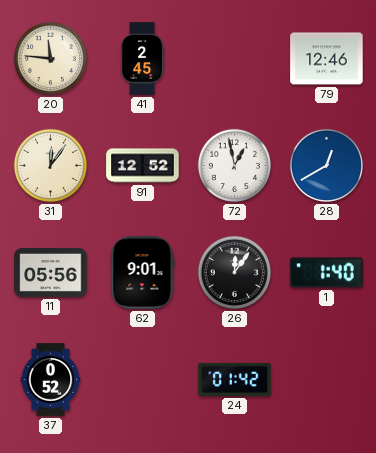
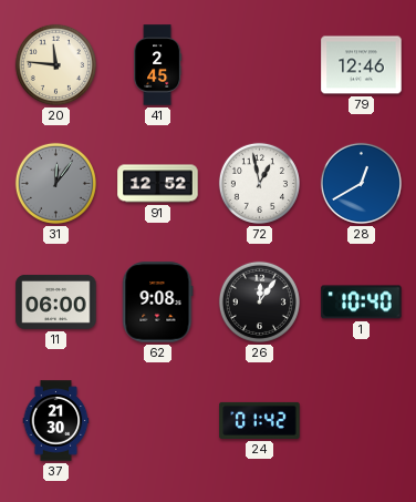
31 dial: cream -> grey
11: 05:56 -> 06:00
62: 9:01 -> 9:08
1: 1:40 -> 10:40
37: 0:52 -> 21:30
